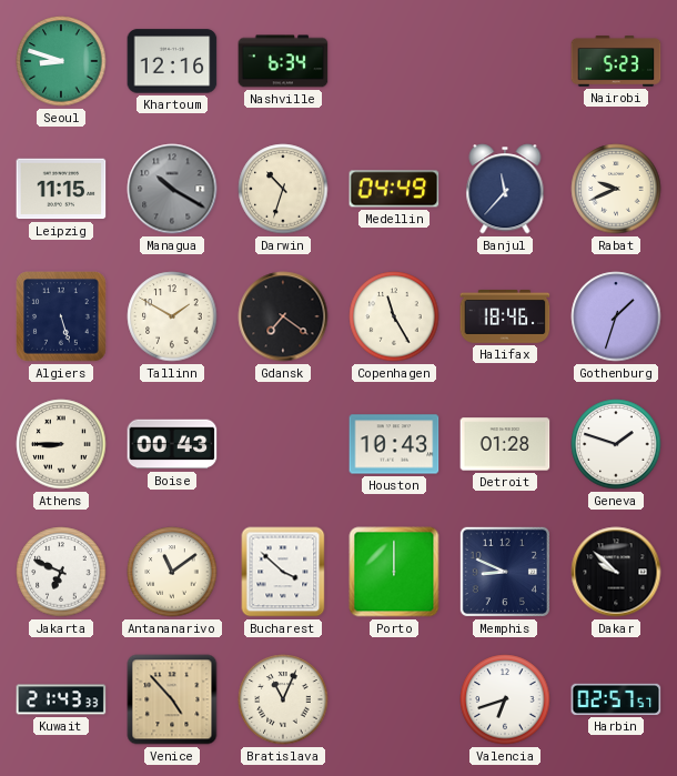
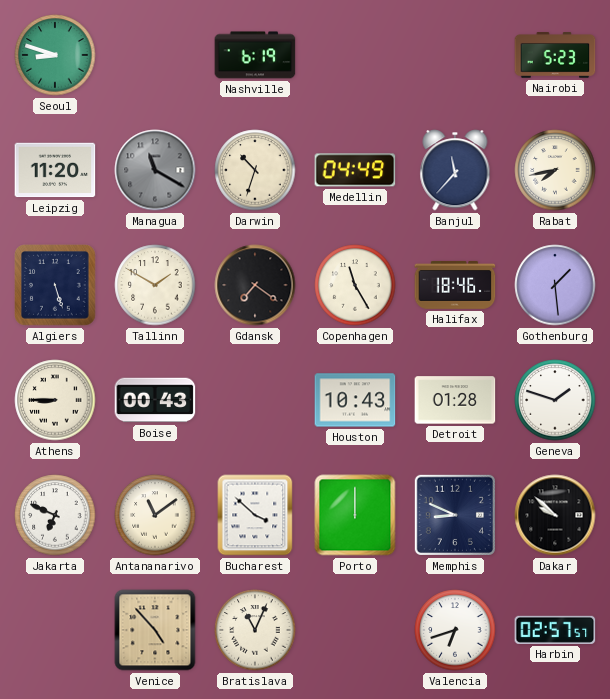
Khartoum: 12:16 -> none
Nashville: 6:34 -> 6:19
Leipzig: 11:15 -> 11:20
Managua: 10:20 -> 11:20
Rabat: 9:41 -> 7:43
Gothenburg: 1:33 -> 1:29
Kuwait: 21:43 -> none
